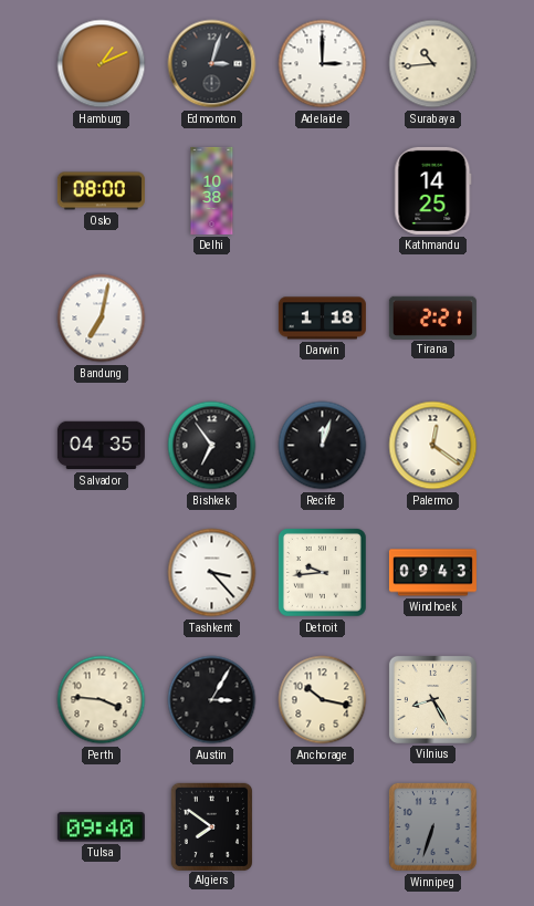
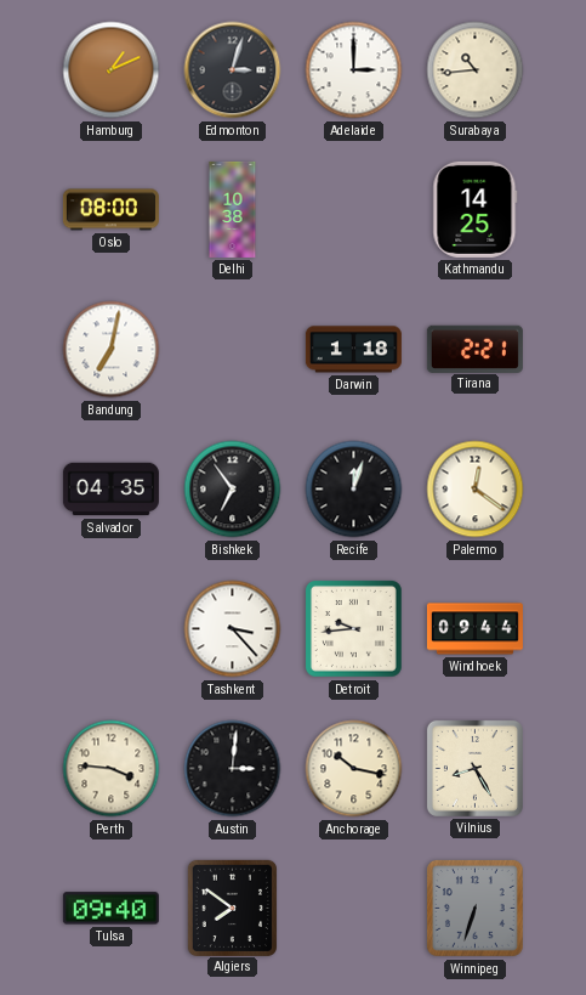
Windhoek: 09:43 -> 09:44
Austin: 3:05 -> 3:01
